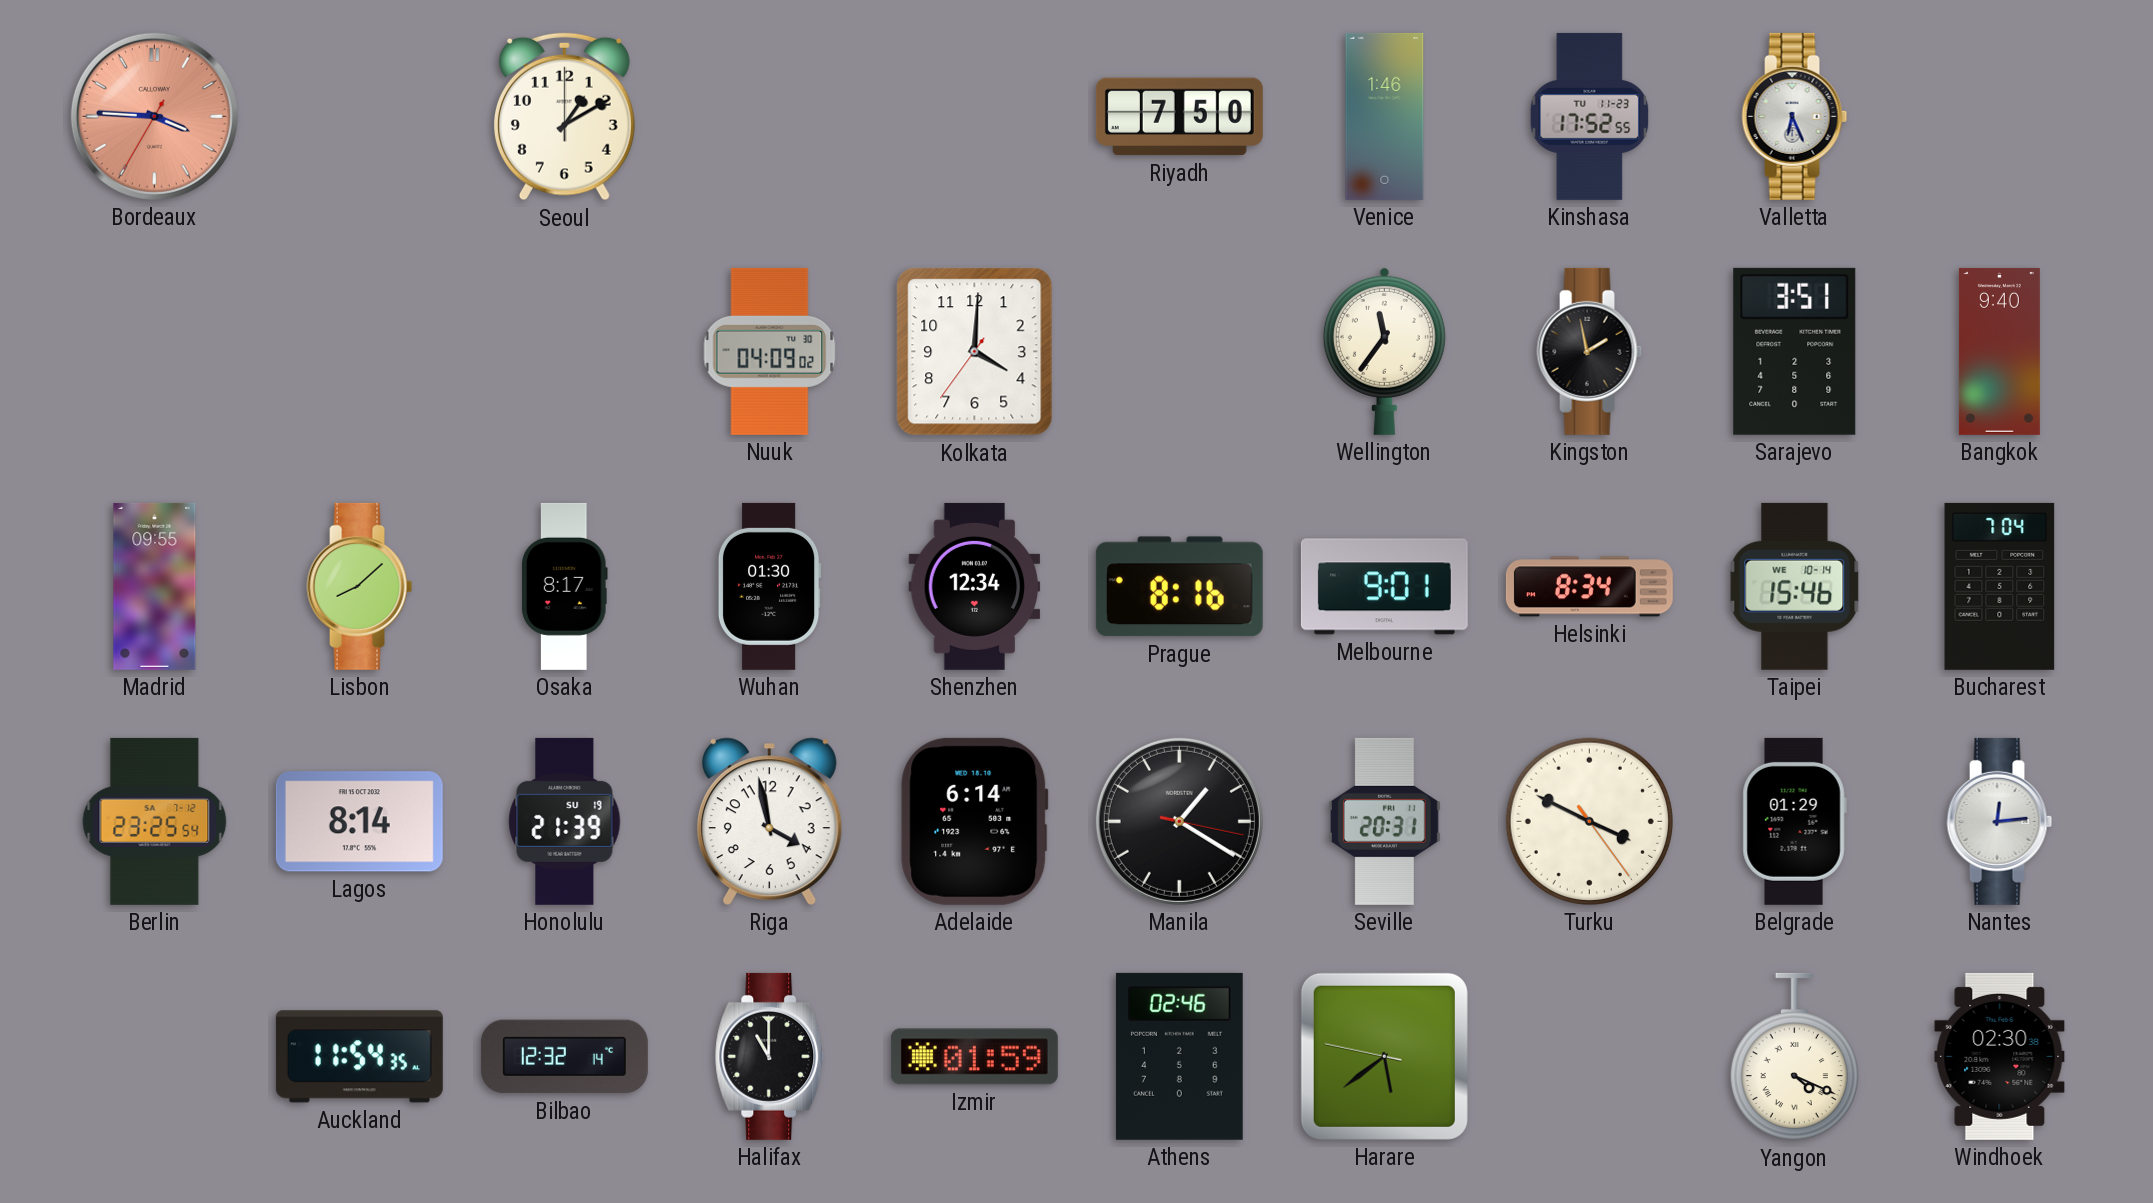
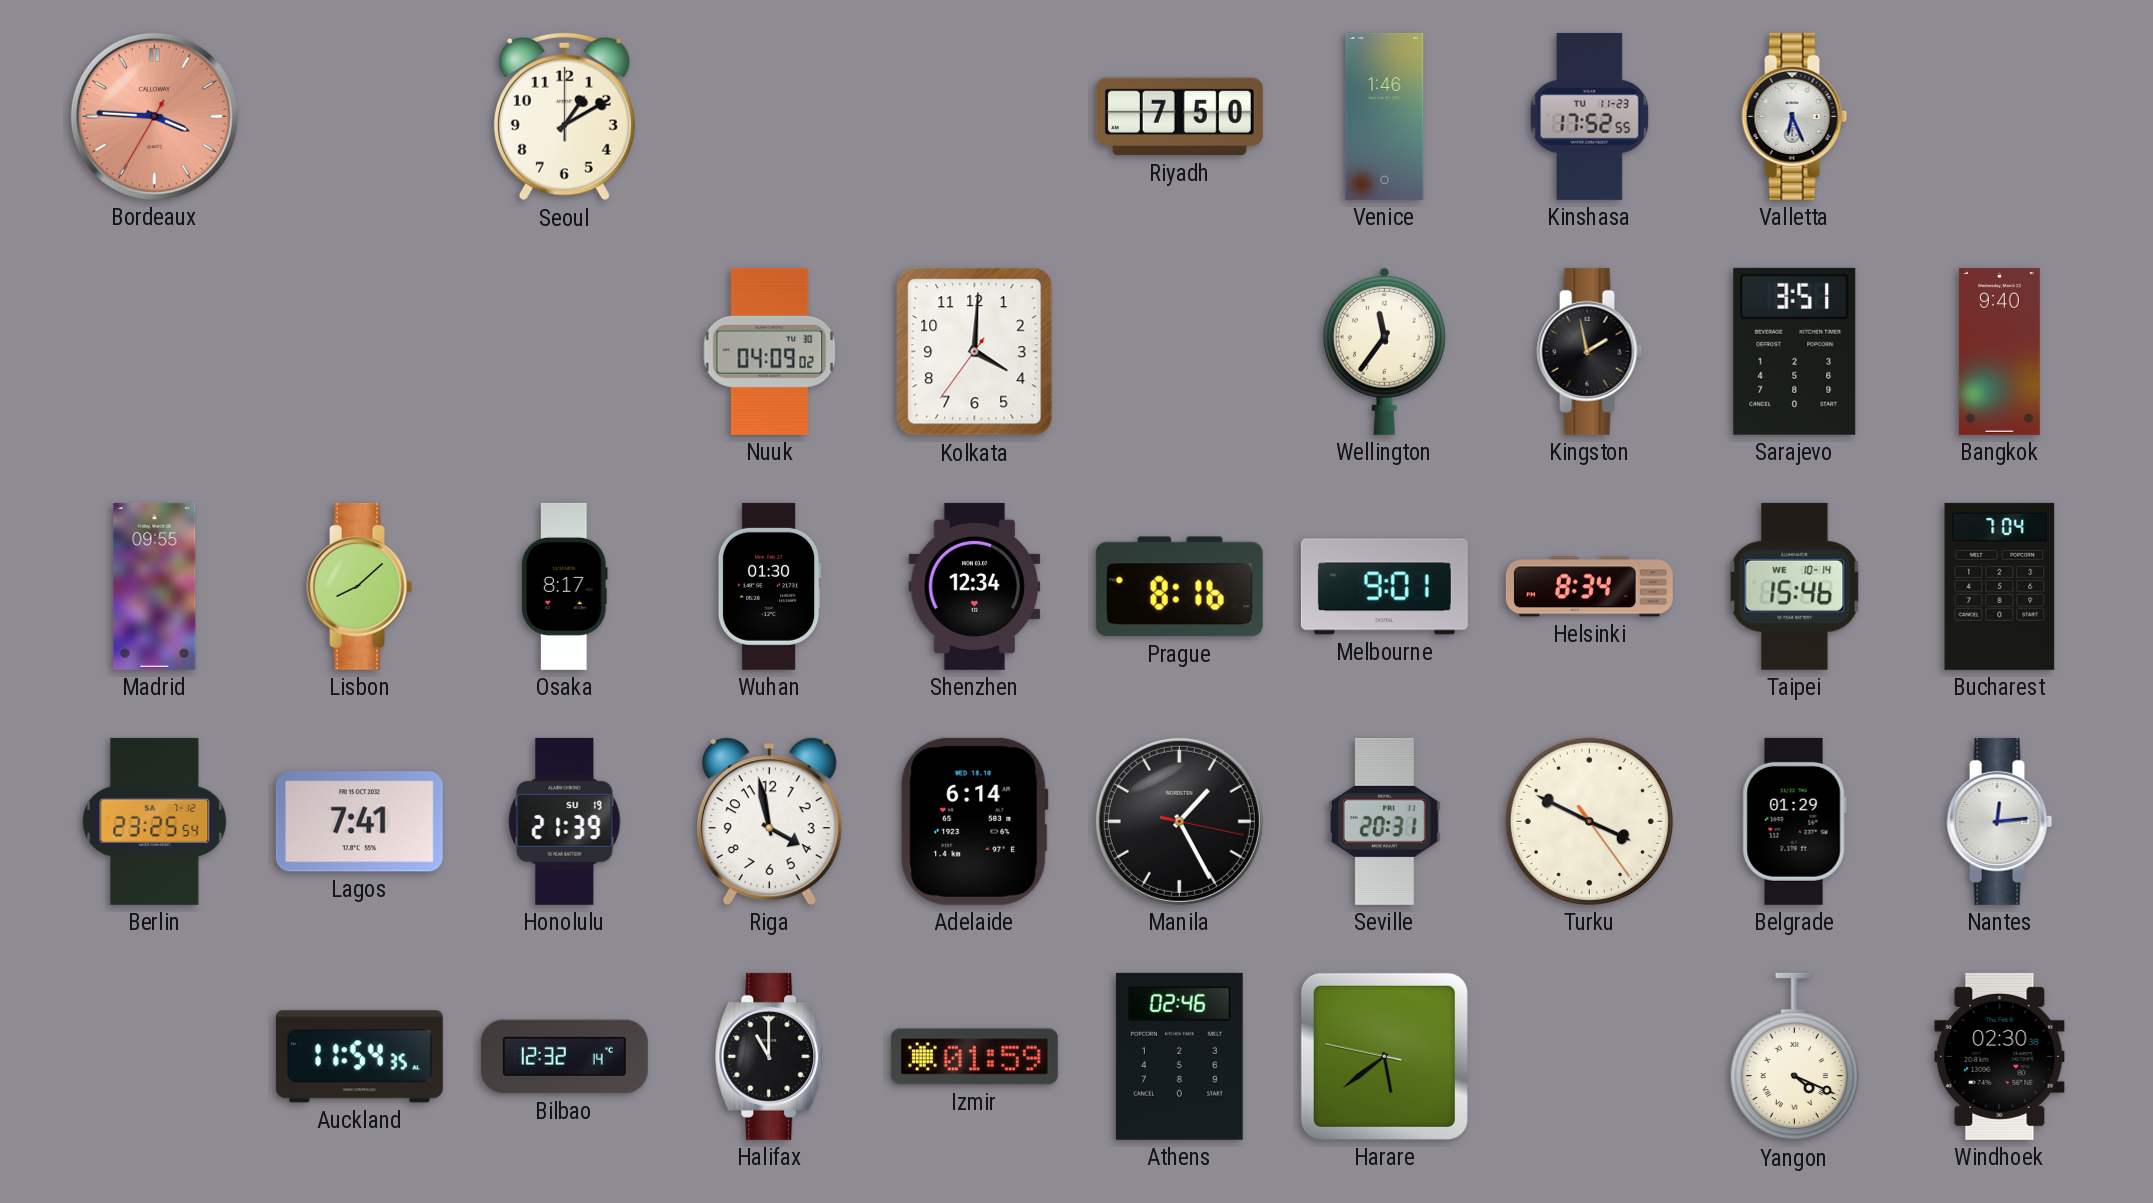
Lagos: 8:14 -> 7:41
Manila: 1:20 -> 1:25
